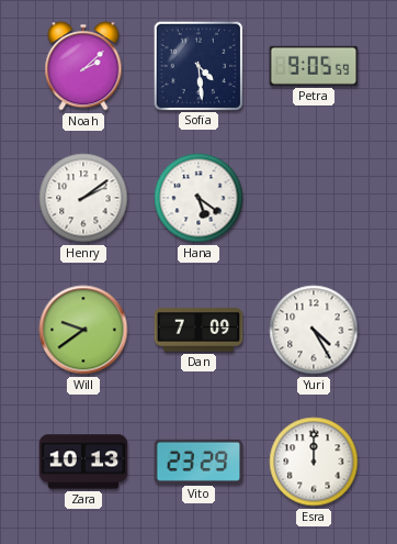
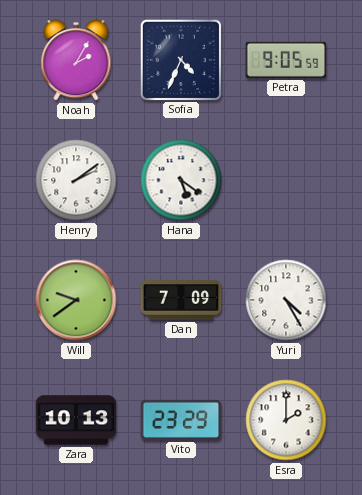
Noah: 2:08 -> 2:05
Sofia: 4:29 -> 4:34
Esra: 12:00 -> 2:00
